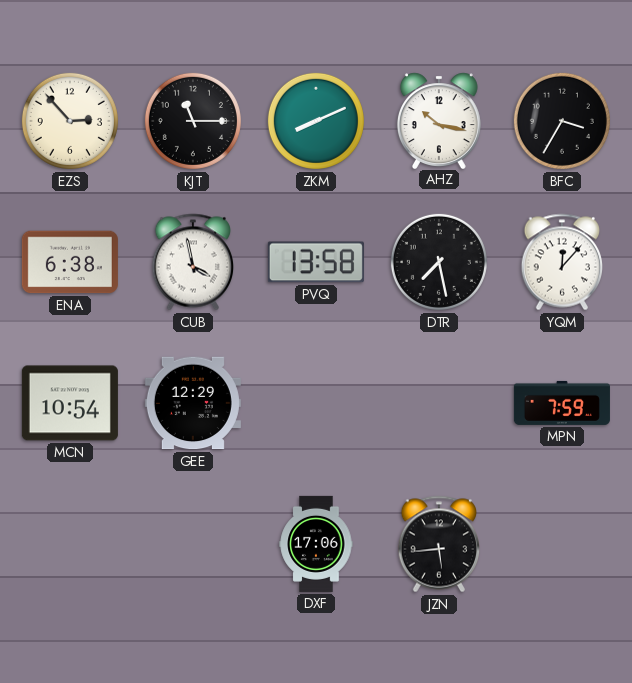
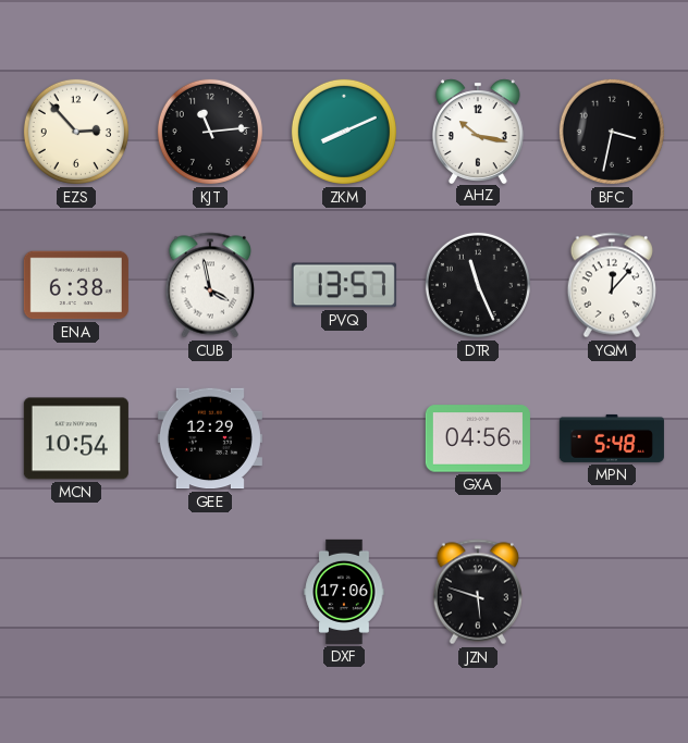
KJT: 11:15 -> 11:14
BFC: 3:35 -> 3:32
PVQ: 13:58 -> 13:57
DTR: 7:28 -> 11:26
GXA: none -> 04:56
MPN: 7:59 -> 5:48
JZN: 5:44 -> 5:48
